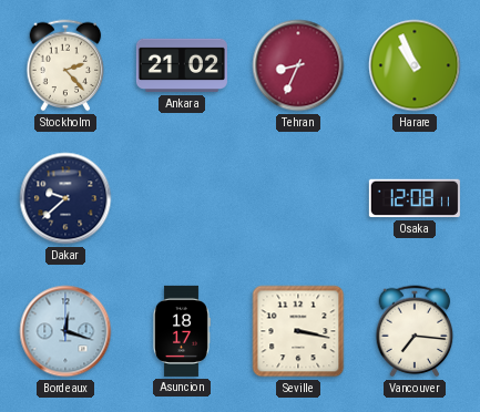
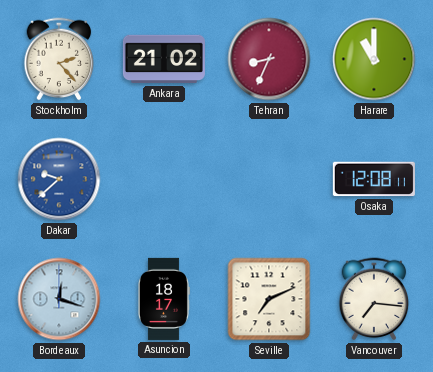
Harare: 10:56 -> 11:00
Dakar dial: navy -> blue
Seville: 3:17 -> 7:11
